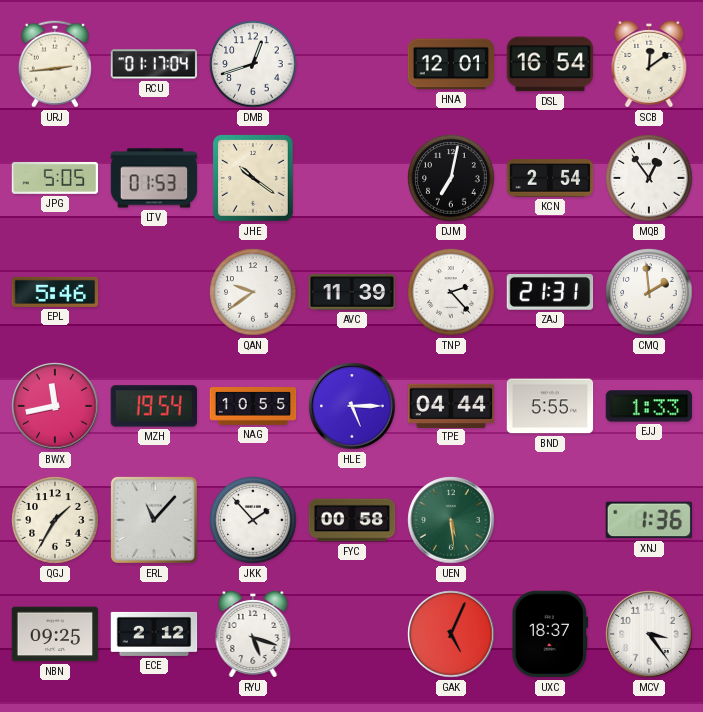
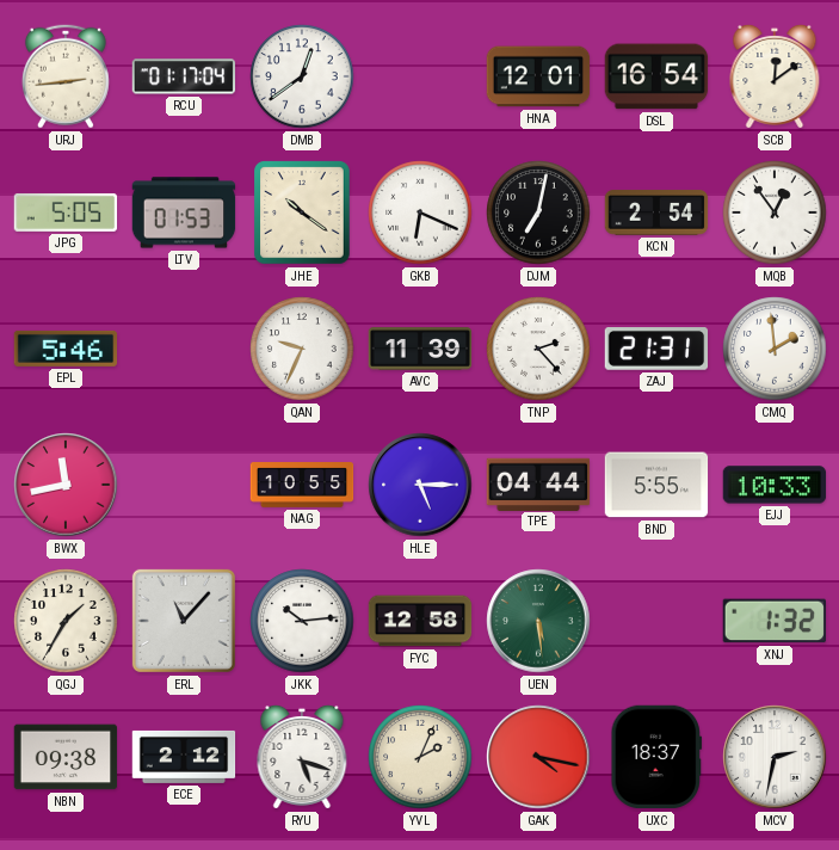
DMB: 12:42 -> 12:39
GKB: none -> 6:19
QAN: 9:39 -> 9:34
MZH: 19:54 -> none
EJJ: 1:33 -> 10:33
JKK: 1:53 -> 10:14
FYC: 00:58 -> 12:58
XNJ: 1:36 -> 1:32
NBN: 09:25 -> 09:38
YVL: none -> 2:04
GAK: 5:04 -> 4:17
MCV: 3:24 -> 2:32
